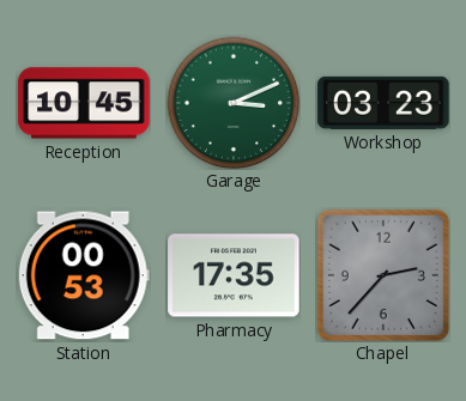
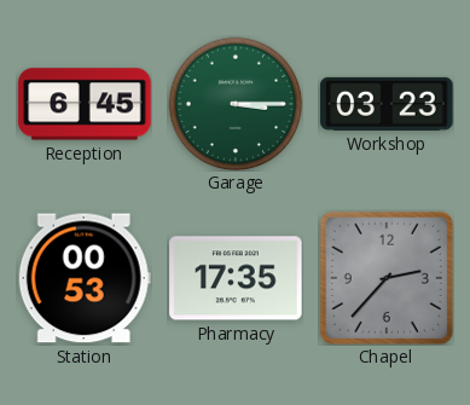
Reception: 10:45 -> 6:45
Garage: 3:11 -> 3:15
